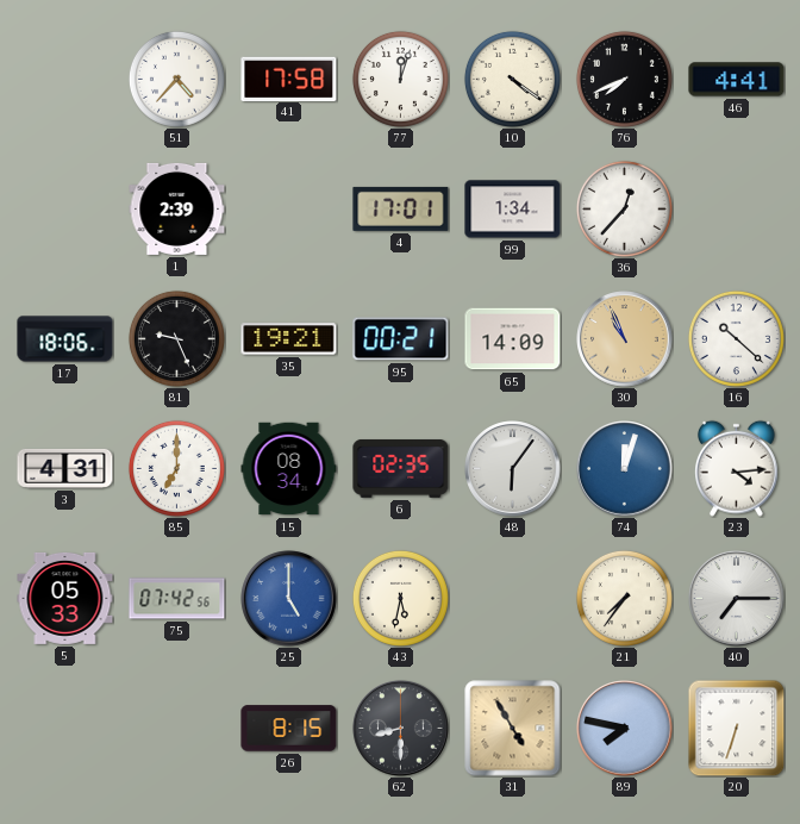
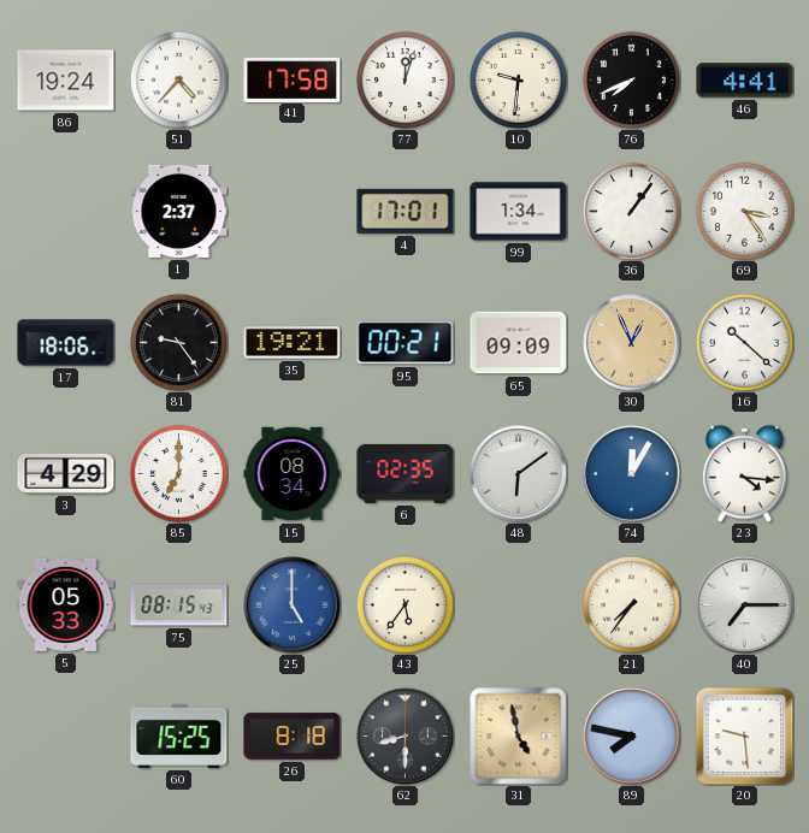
86: none -> 19:24
10: 4:21 -> 9:31
1: 2:39 -> 2:37
36: 12:37 -> 1:06
69: none -> 3:24
81: 9:26 -> 9:24
65: 14:09 -> 09:09
30: 10:56 -> 12:56
3: 4:31 -> 4:29
48: 6:06 -> 6:09
74: 12:03 -> 12:05
23: 4:14 -> 4:16
75: 07:42 -> 08:15
43: 5:32 -> 5:36
60: none -> 15:25
26: 8:15 -> 8:18
31: 4:55 -> 4:58
20: 6:33 -> 9:29
